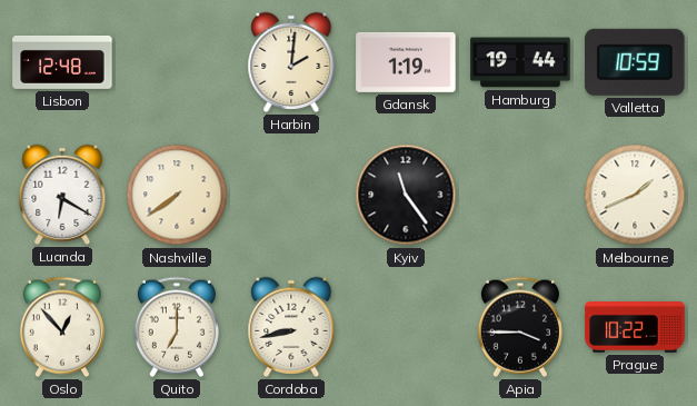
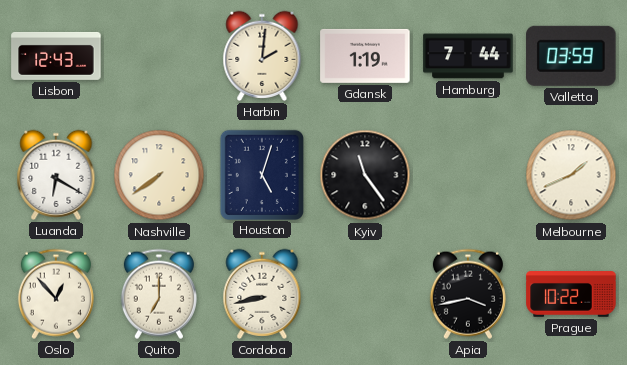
Lisbon: 12:48 -> 12:43
Hamburg: 19:44 -> 7:44
Valletta: 10:59 -> 03:59
Houston: none -> 5:03
Apia: 3:45 -> 3:43
